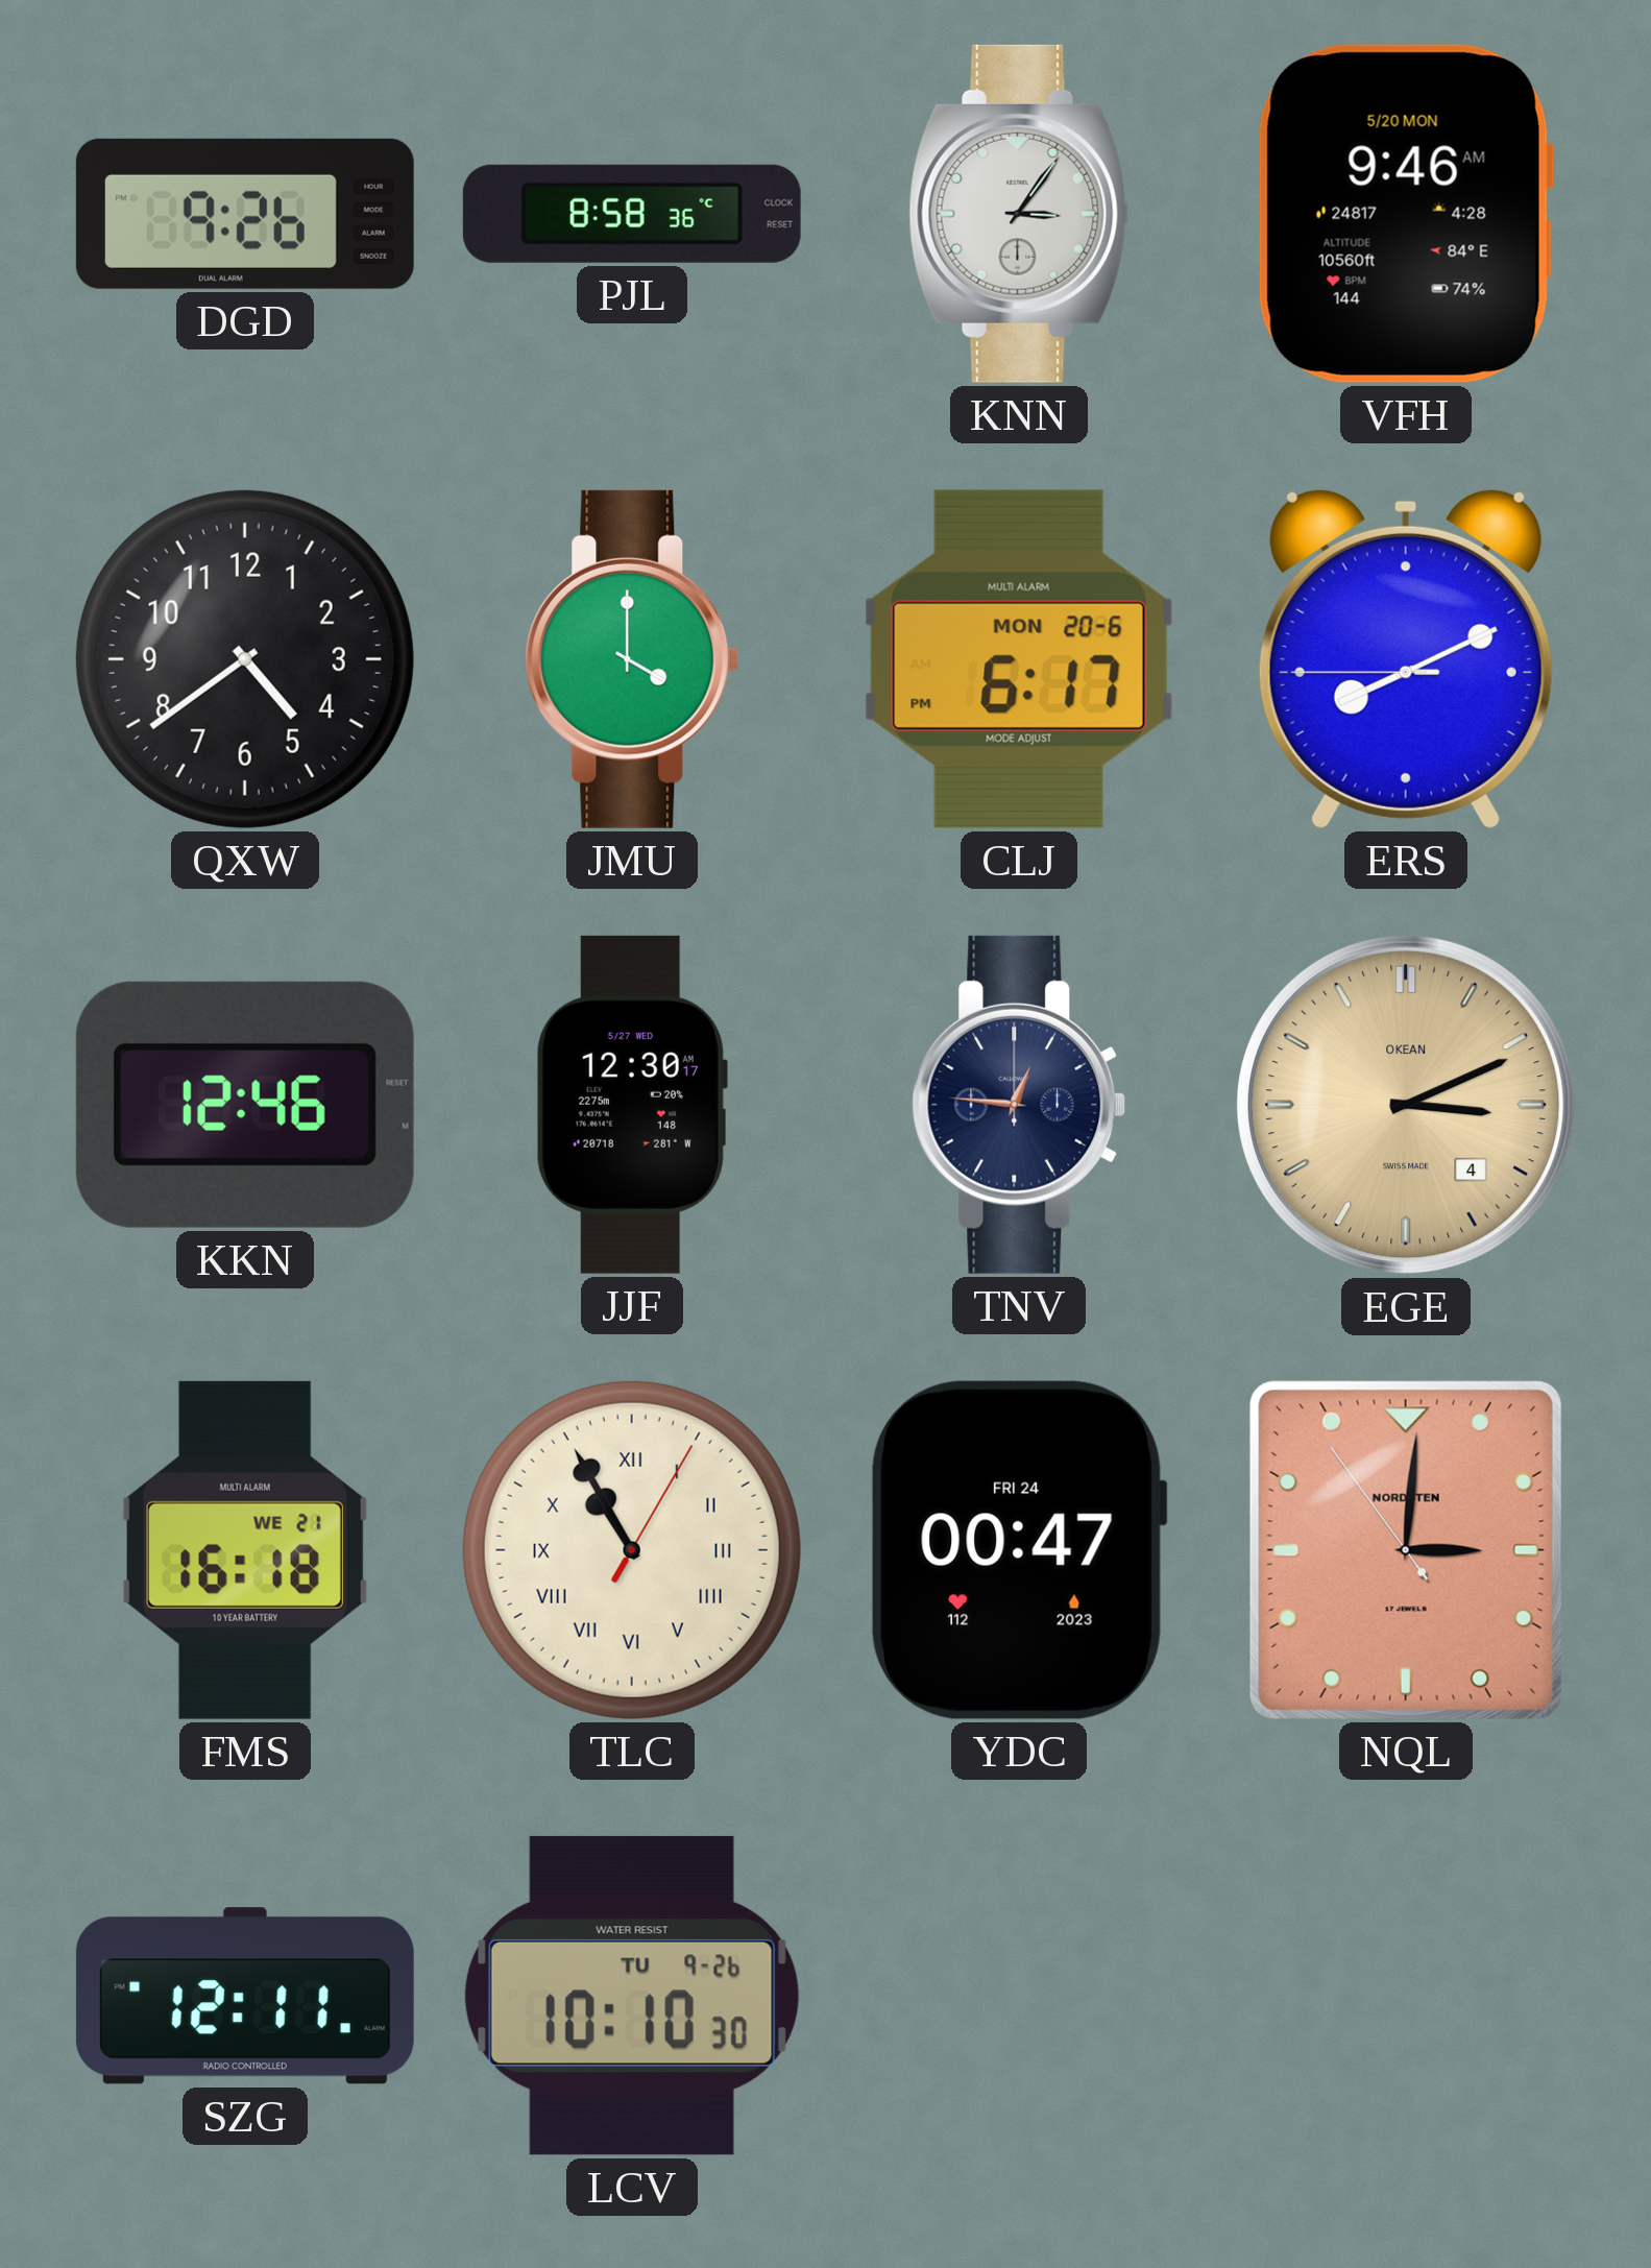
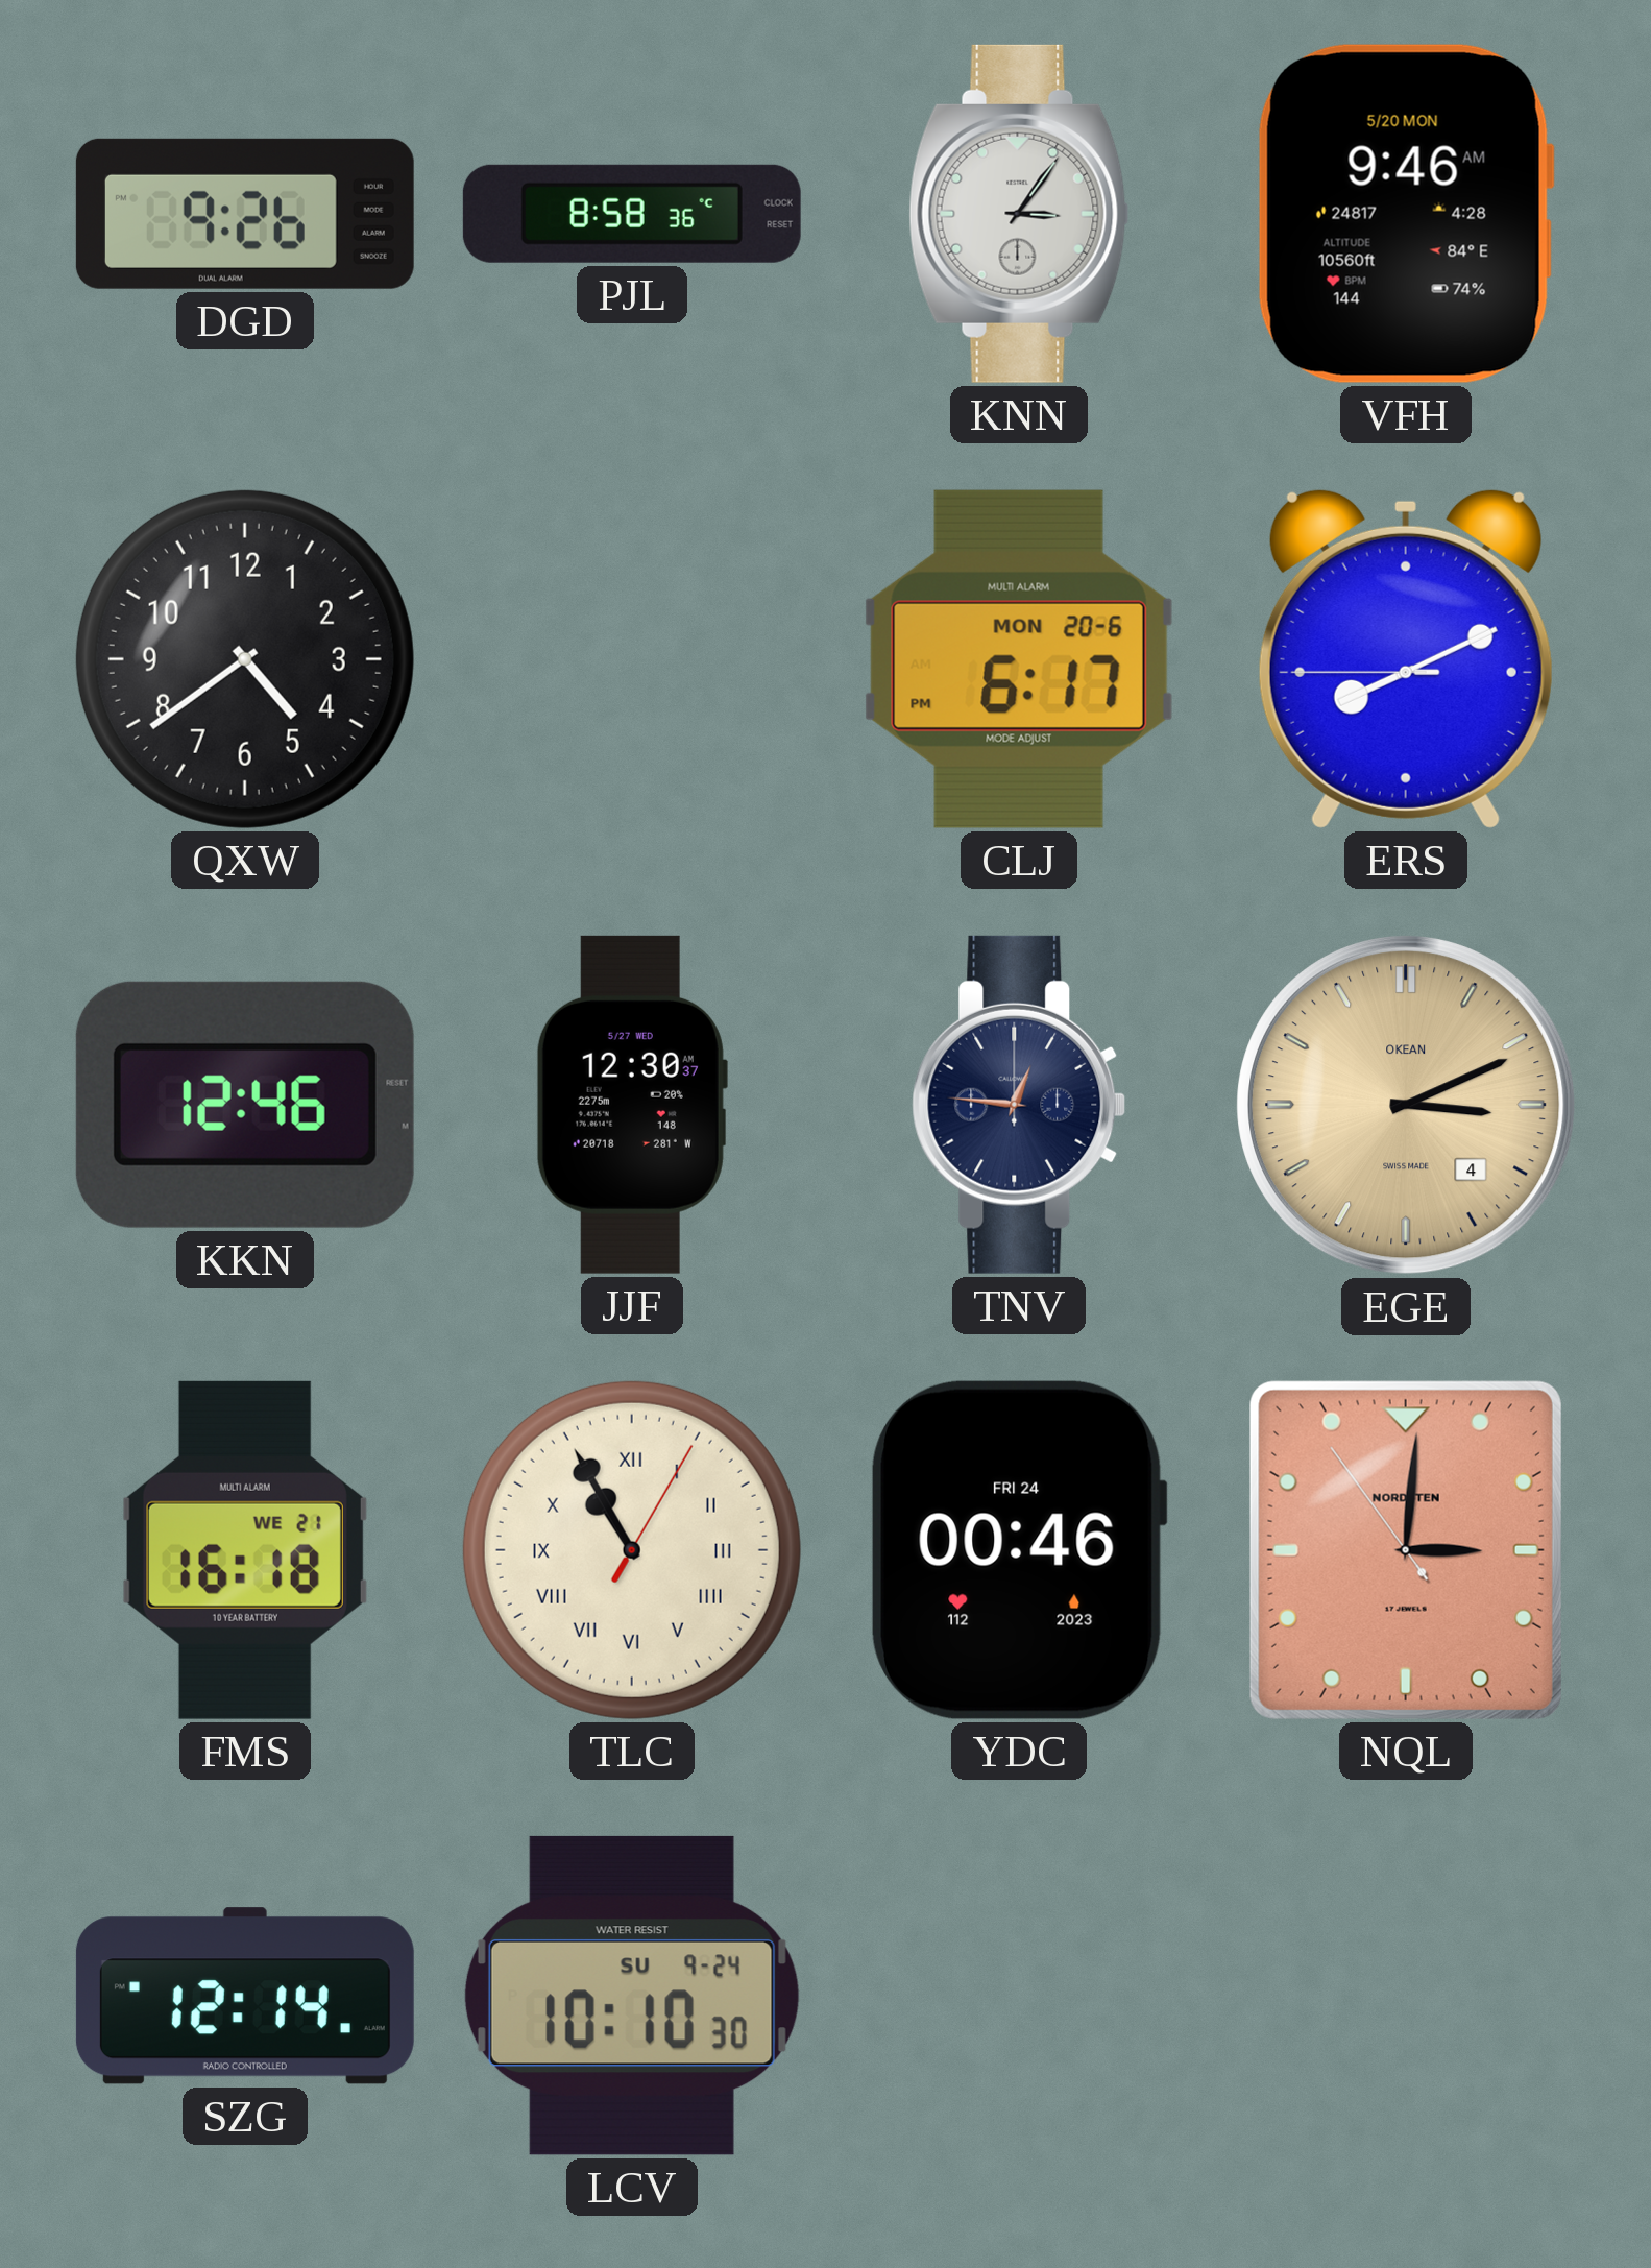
JMU: 4:00 -> none
JJF: 12:30:17 AM -> 12:30:37 AM
YDC: 00:47 -> 00:46
SZG: 12:11 -> 12:14
LCV date: TU 9-26 -> SU 9-24
